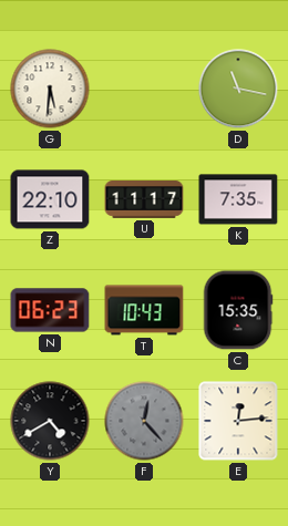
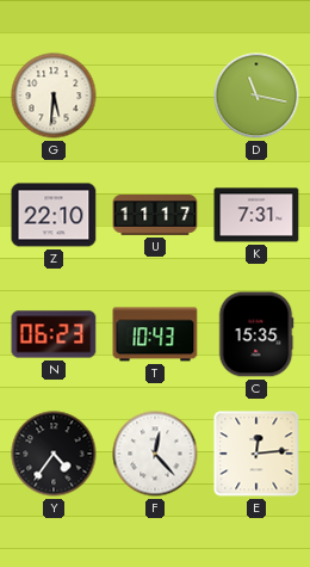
K: 7:35 -> 7:31
Y: 4:40 -> 4:36
F dial: grey -> white
